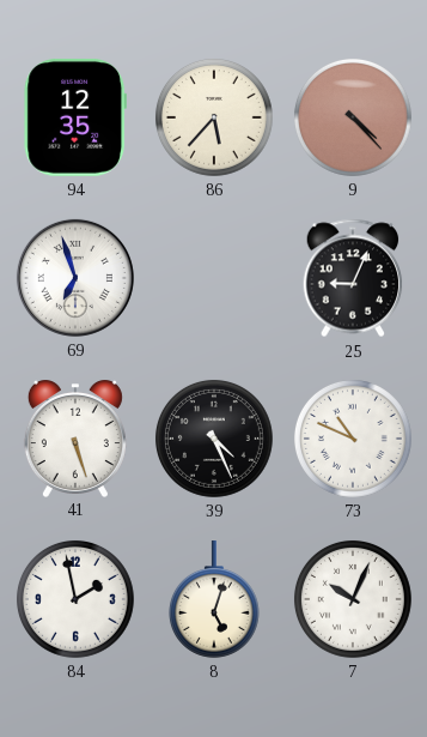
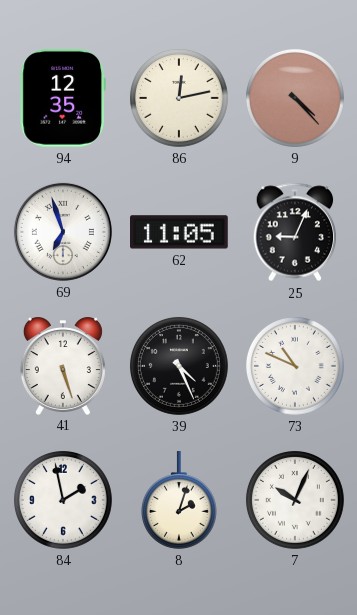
86: 5:37 -> 12:13
62: none -> 11:05
8: 5:03 -> 2:03
